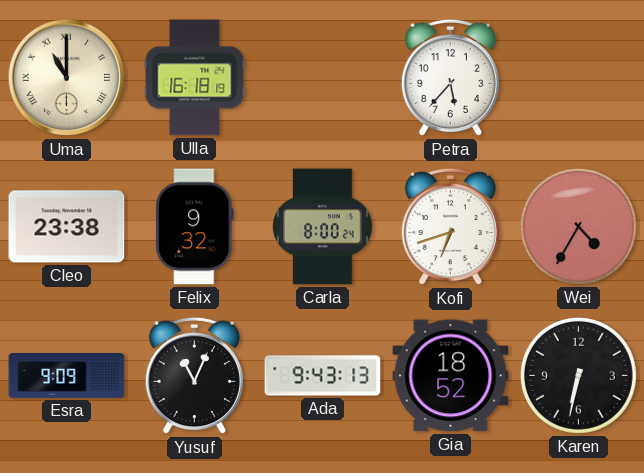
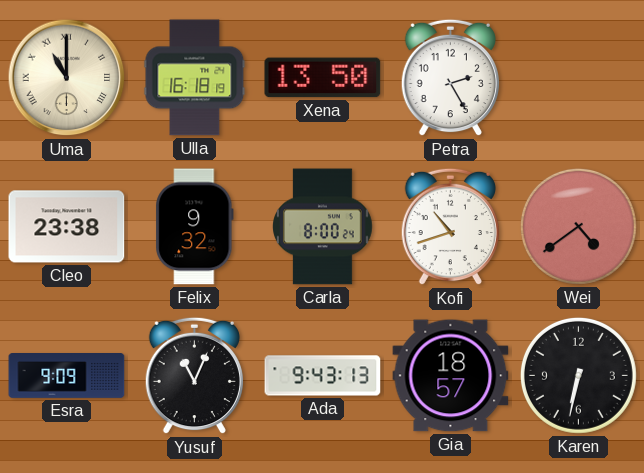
Xena: none -> 13:50
Petra: 5:37 -> 2:25
Kofi: 6:42 -> 10:42
Wei: 4:35 -> 4:39
Gia: 18:52 -> 18:57
